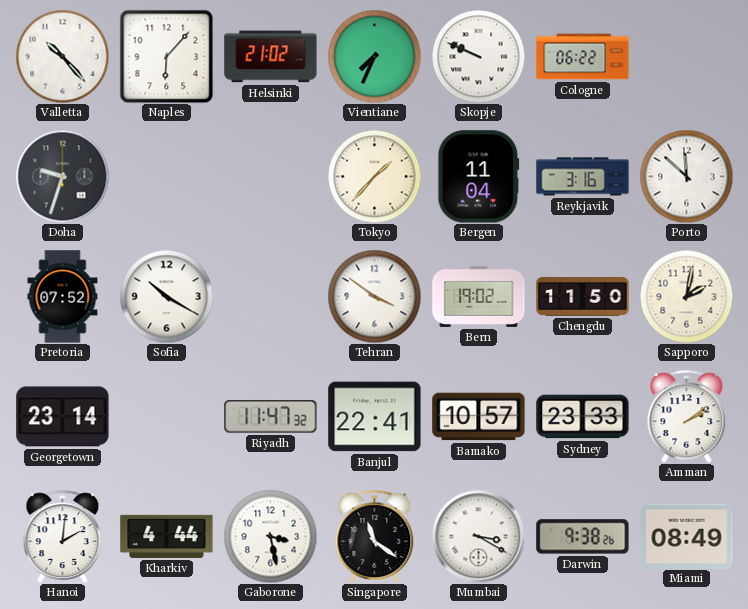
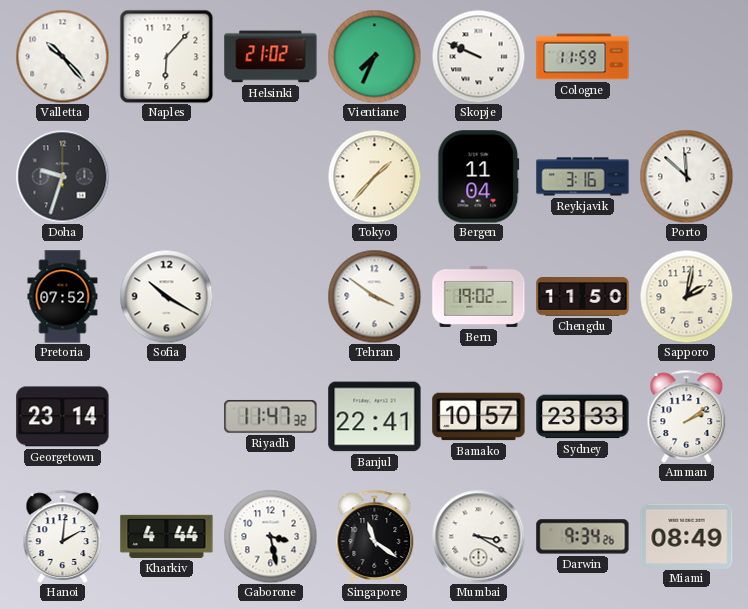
Cologne: 06:22 -> 11:59
Darwin: 9:38 -> 9:34
